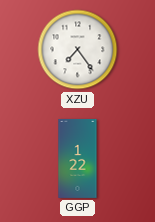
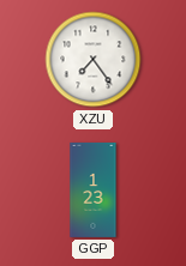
GGP: 1:22 -> 1:23
